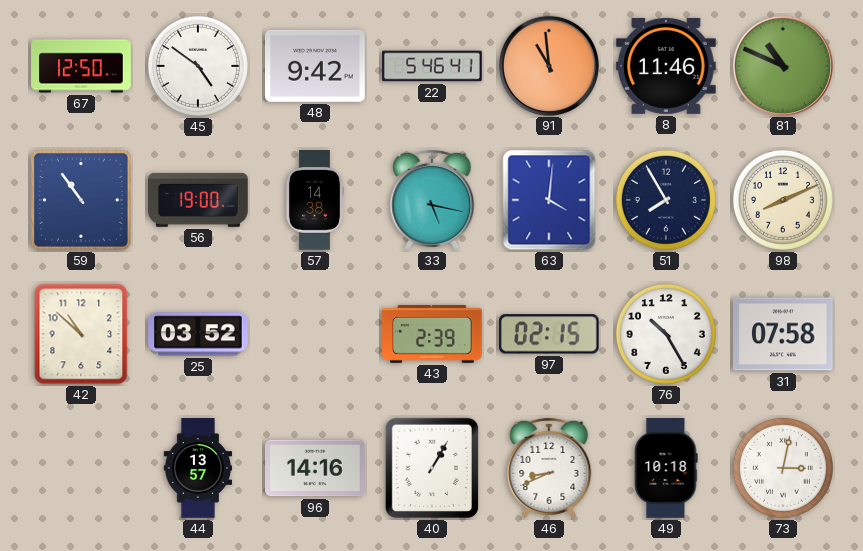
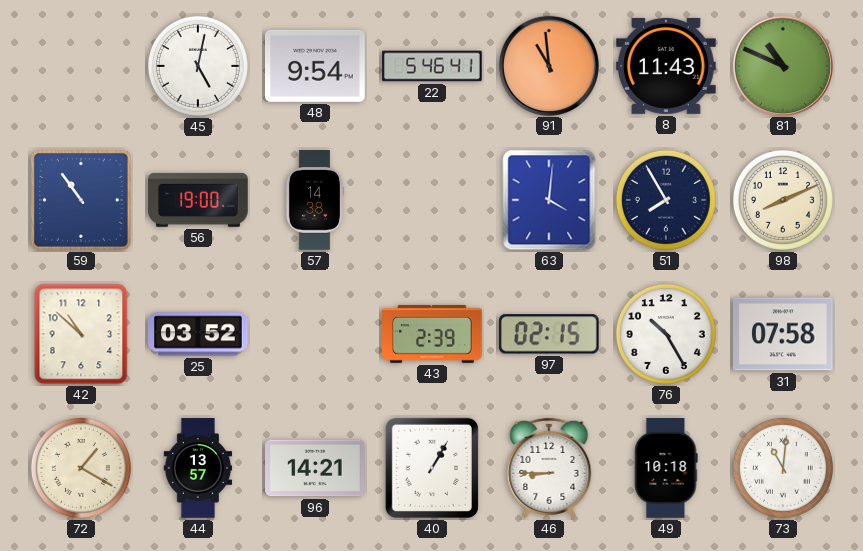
67: 12:50 -> none
45: 4:51 -> 5:02
48: 9:42 -> 9:54
8: 11:46 -> 11:43
33: 5:17 -> none
72: none -> 1:20
96: 14:16 -> 14:21
46: 8:41 -> 8:45
73: 3:02 -> 11:01
